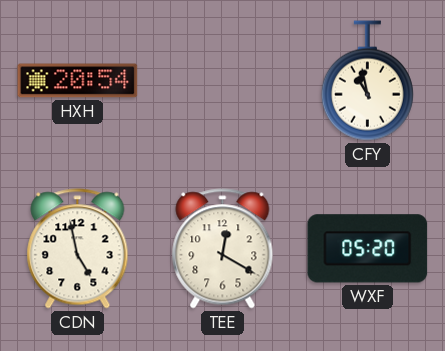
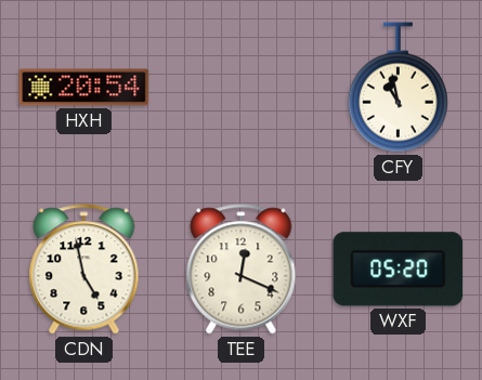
TEE: 12:20 -> 12:19
